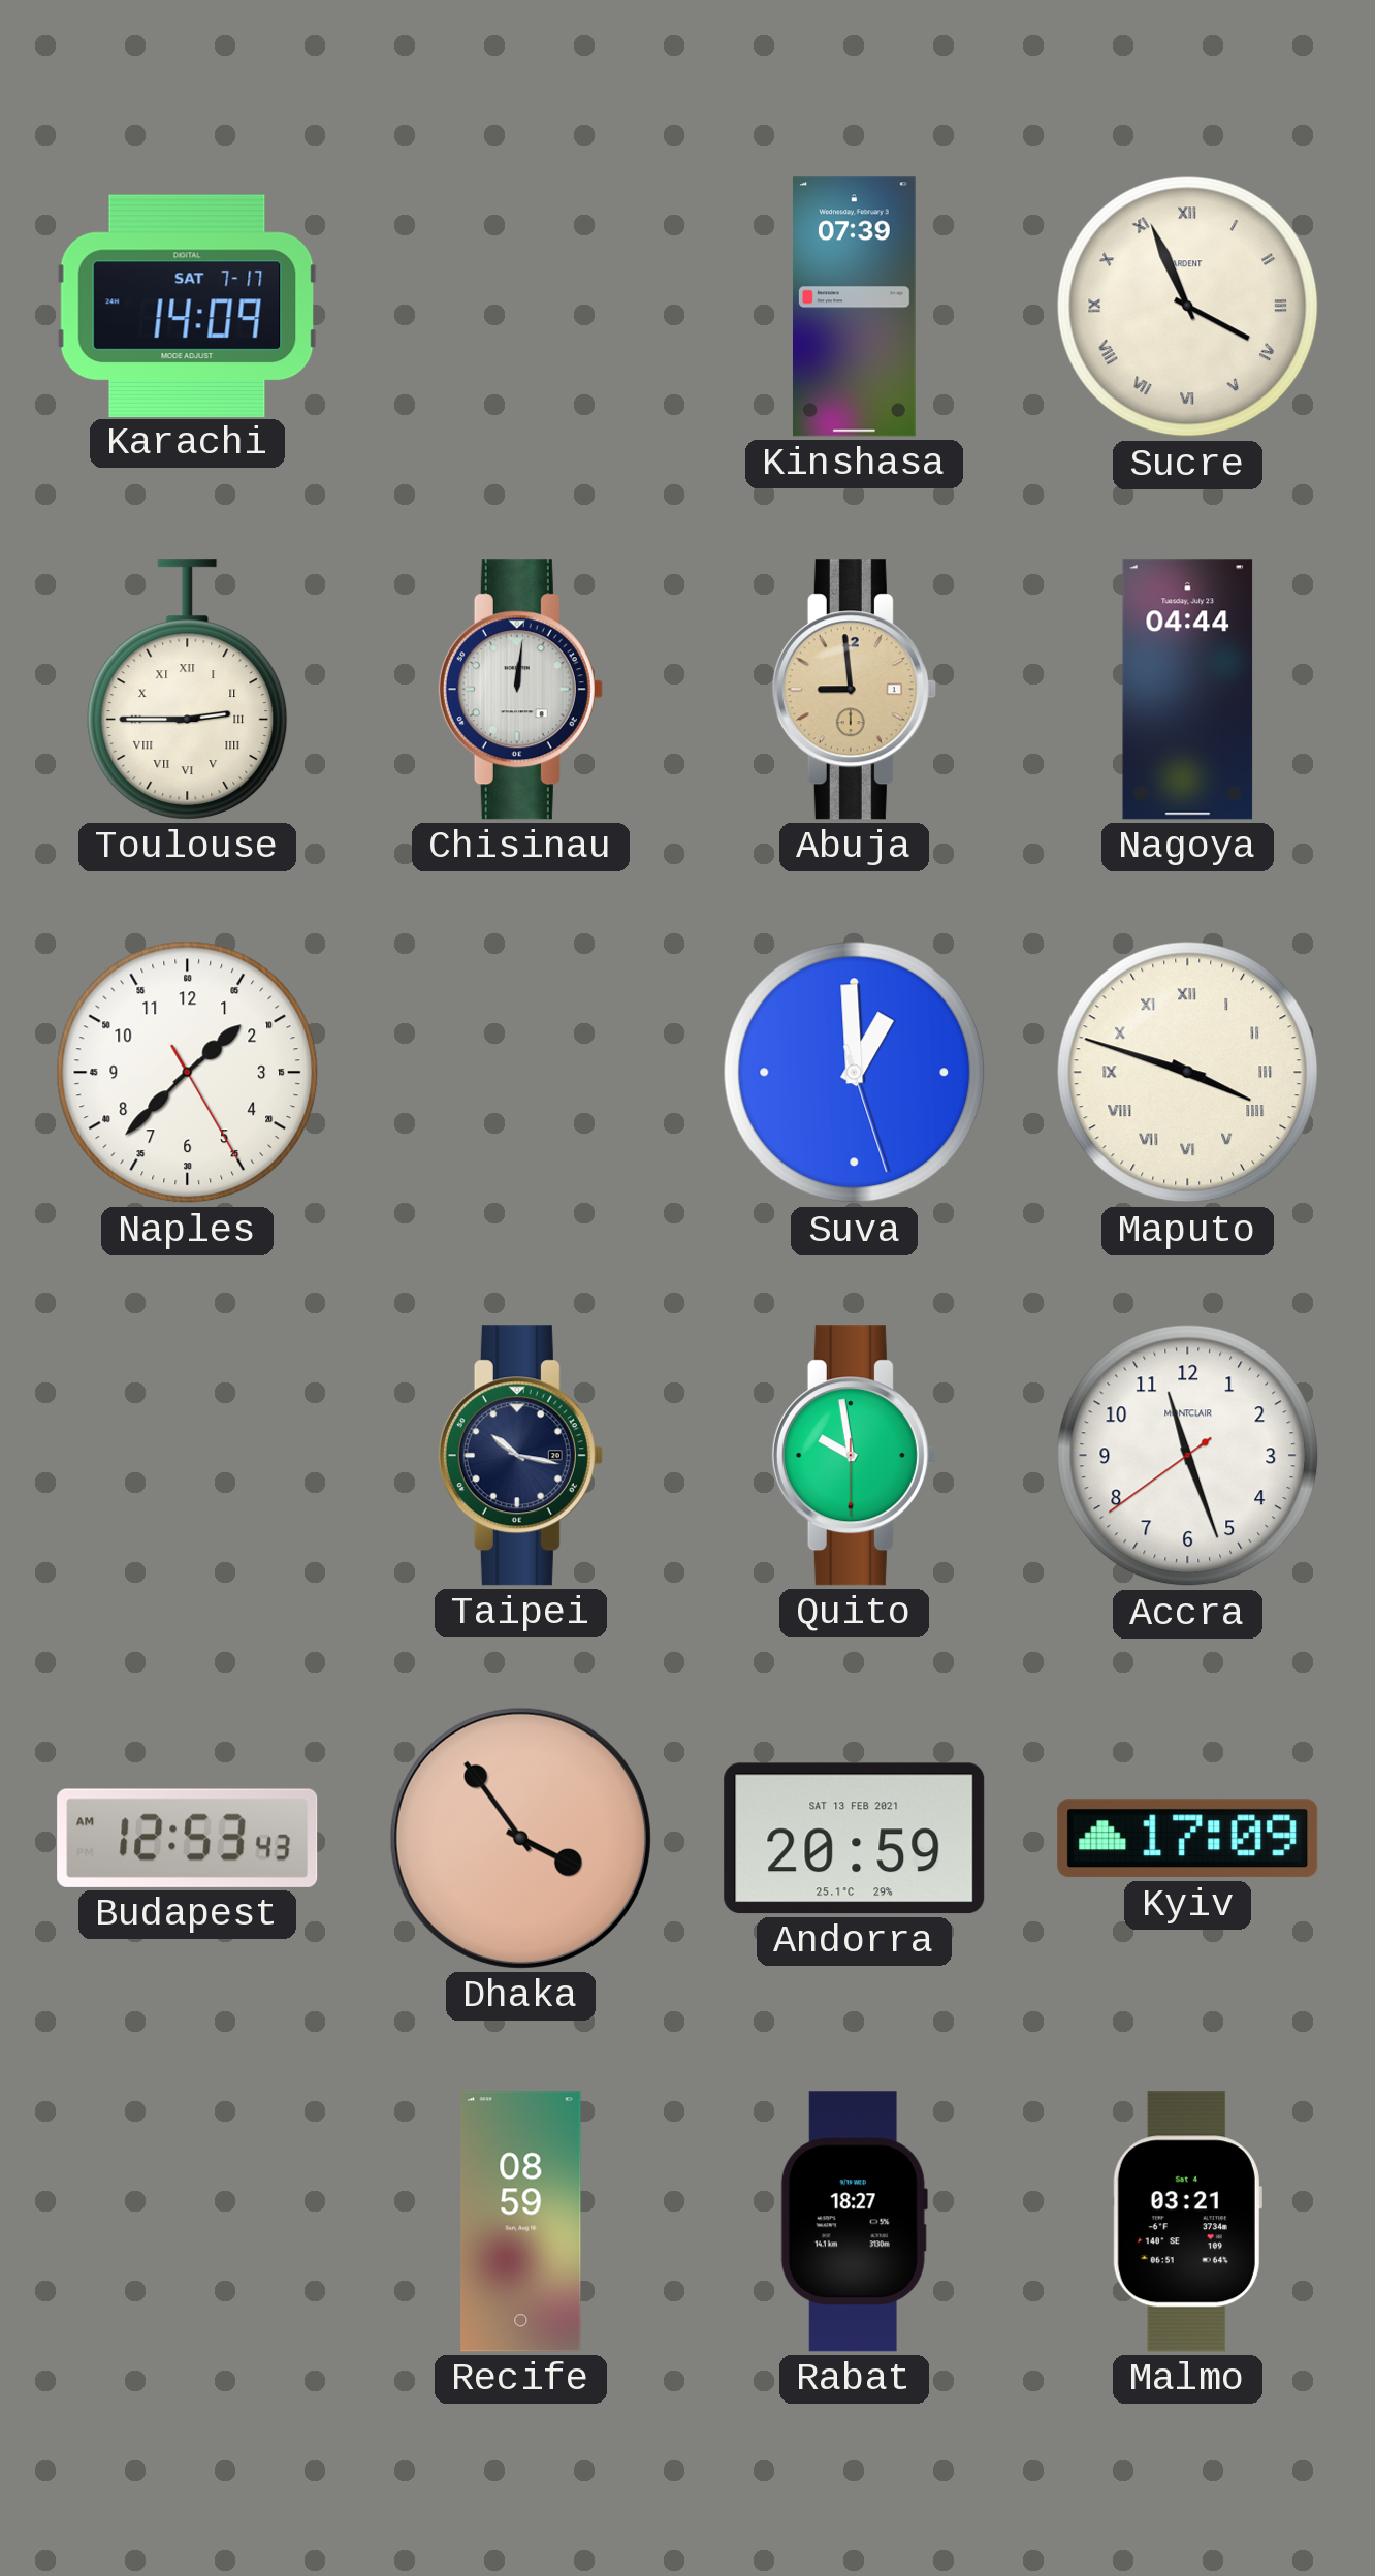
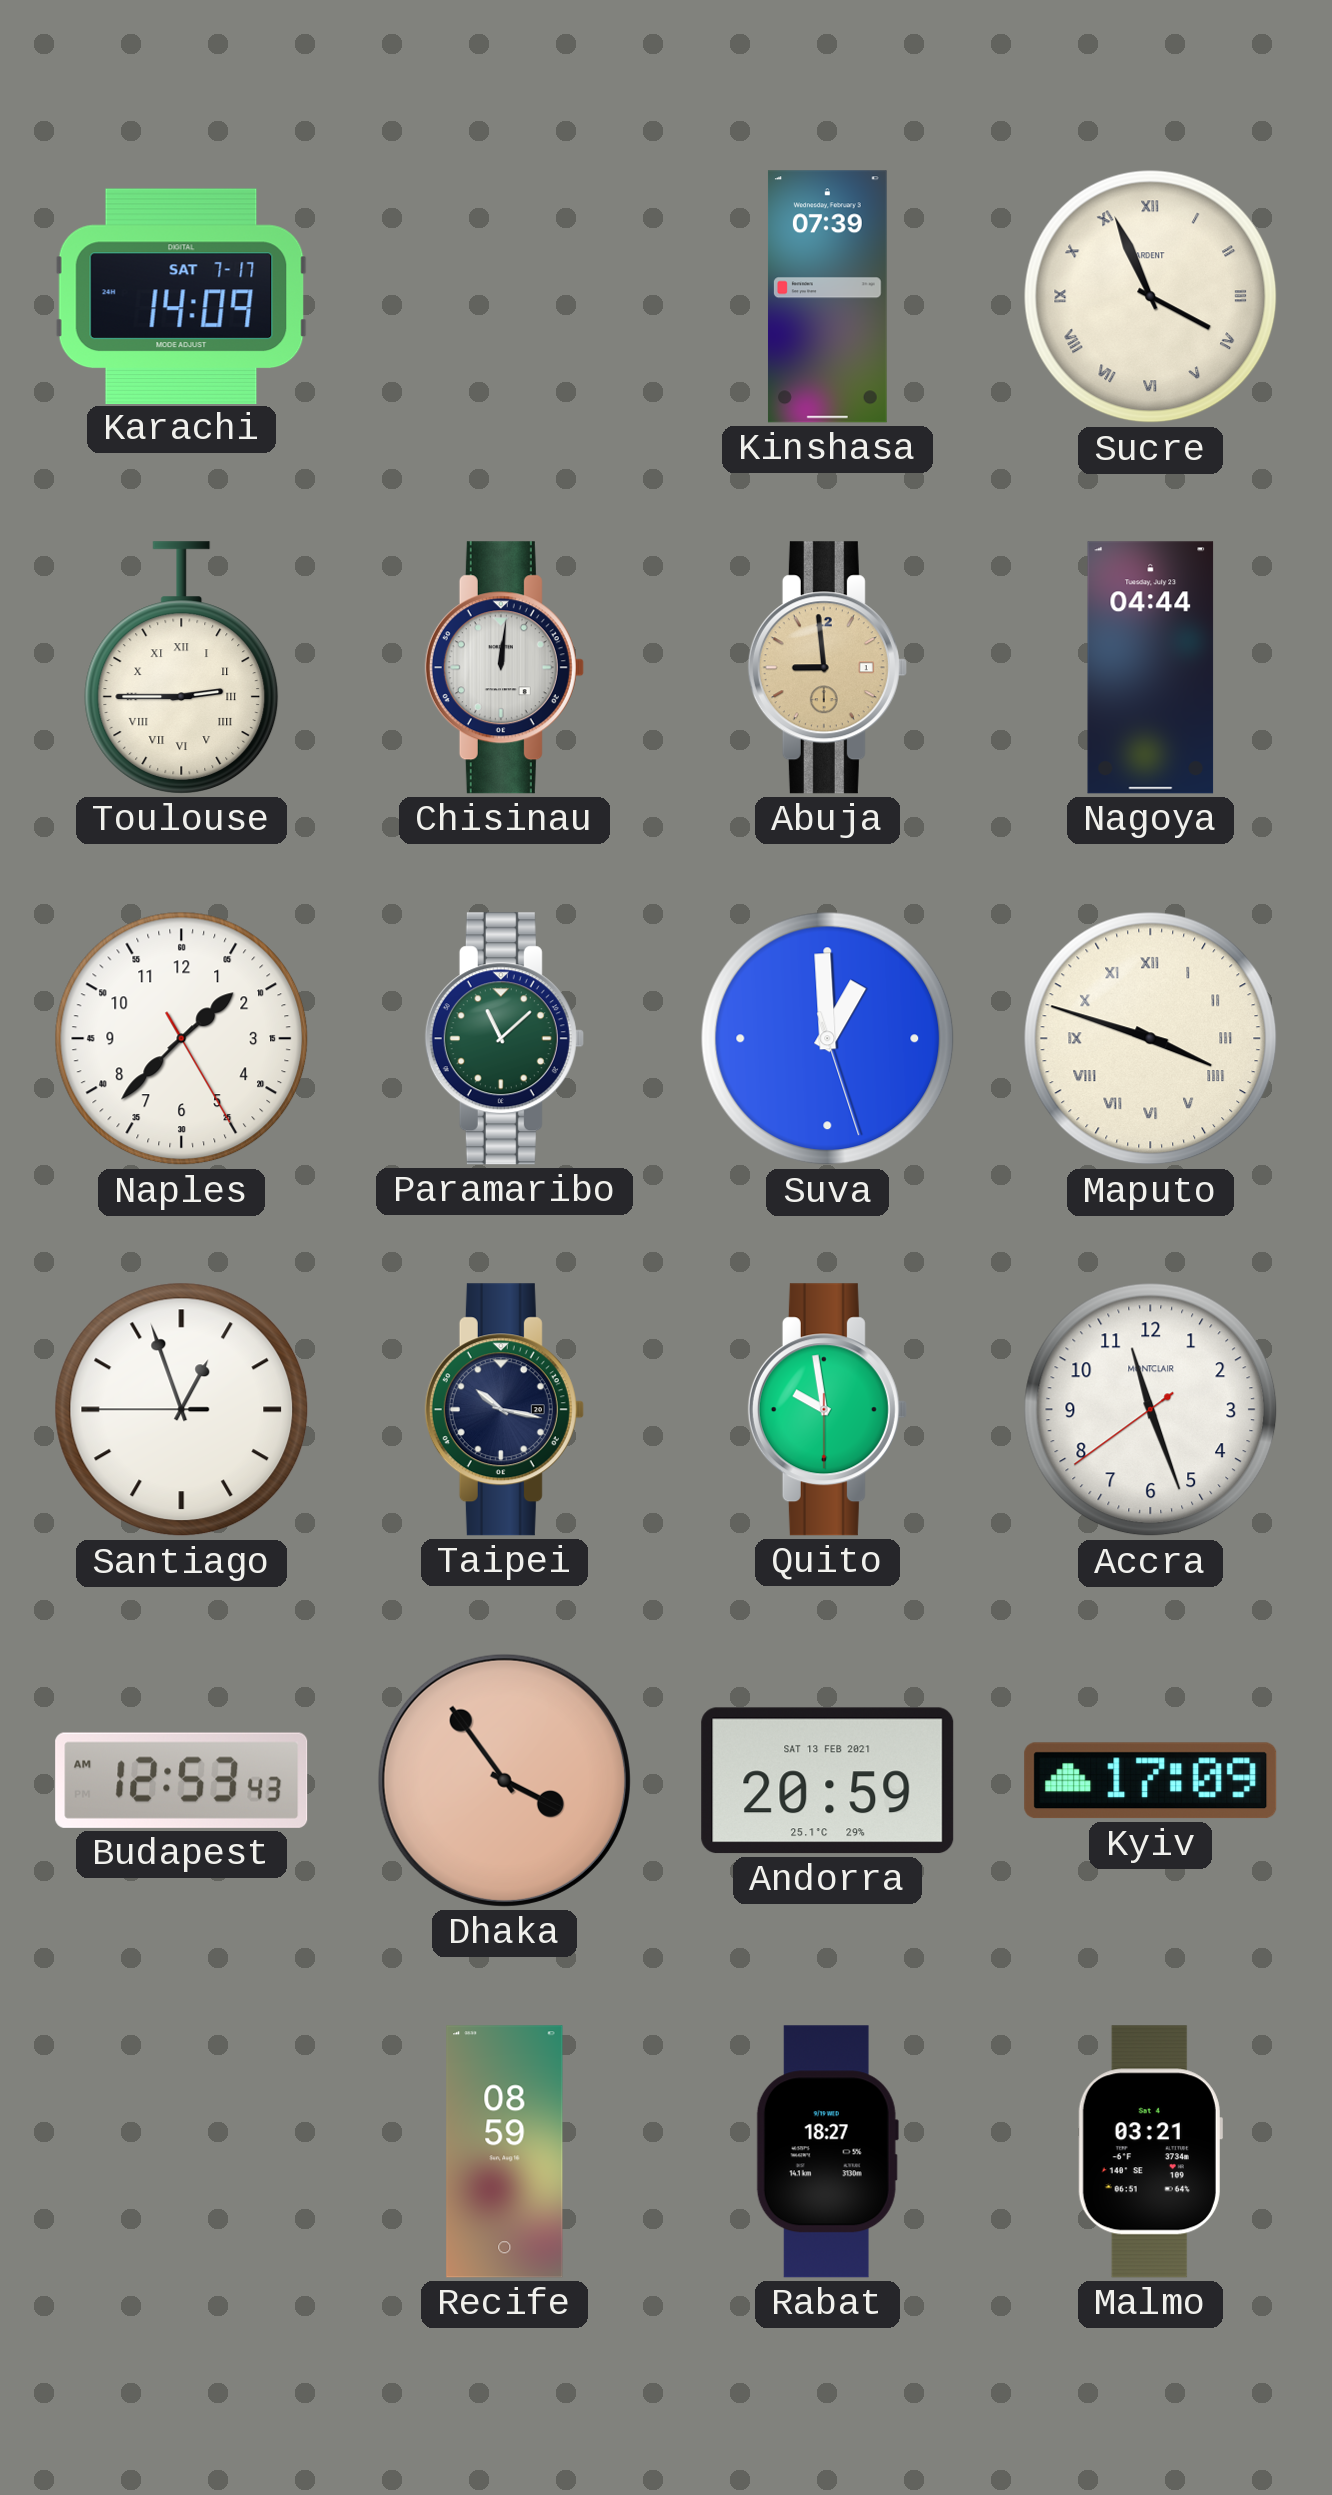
Paramaribo: none -> 11:08
Santiago: none -> 12:56
